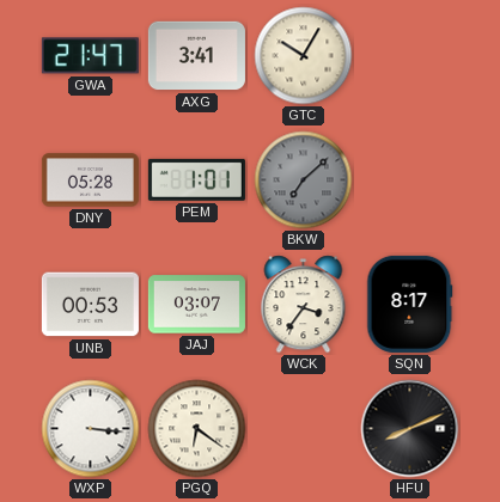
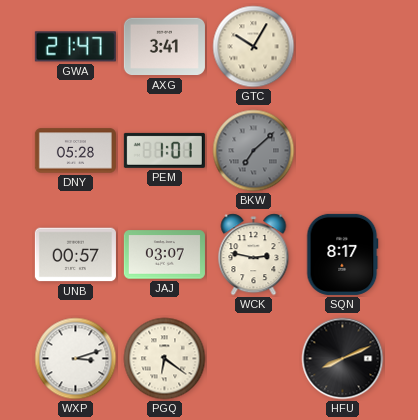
UNB: 00:53 -> 00:57
WCK: 3:36 -> 2:47
WXP: 3:16 -> 3:12
